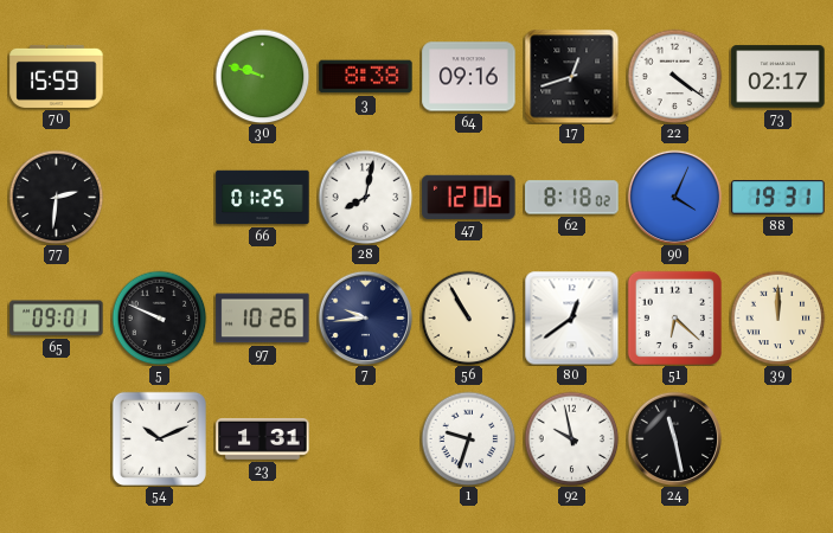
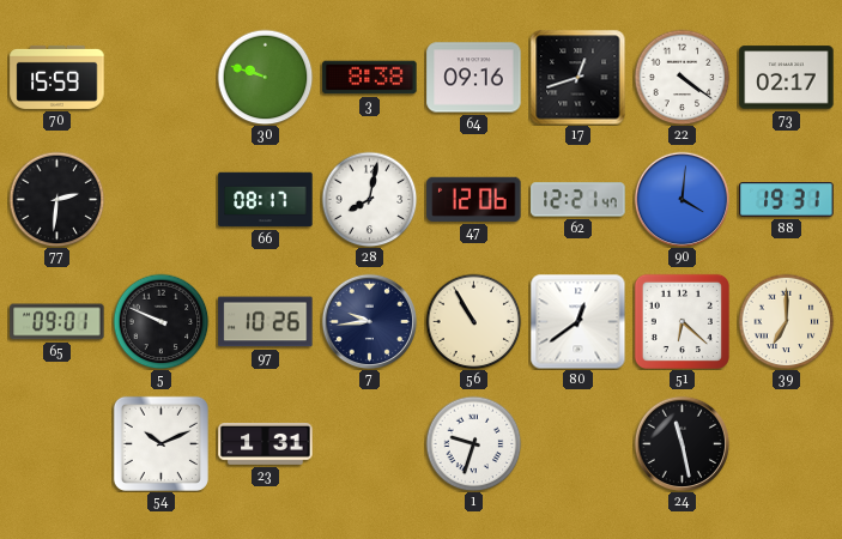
66: 01:25 -> 08:17
62: 8:18 -> 12:21
90: 4:04 -> 4:01
39: 12:00 -> 7:00
92: 9:58 -> none
